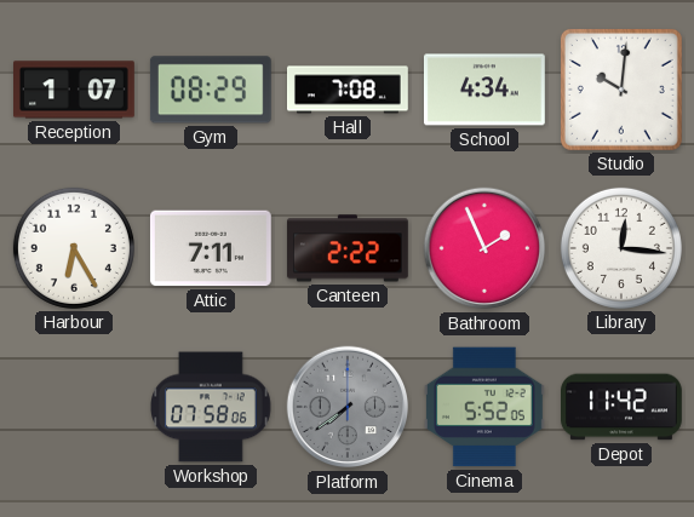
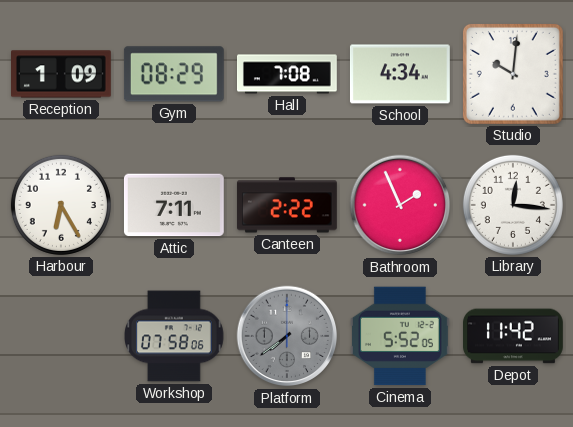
Reception: 1:07 -> 1:09
